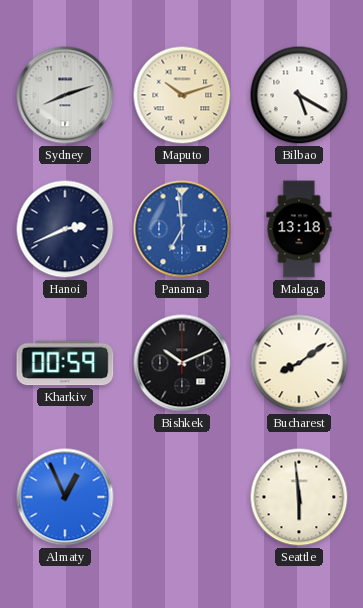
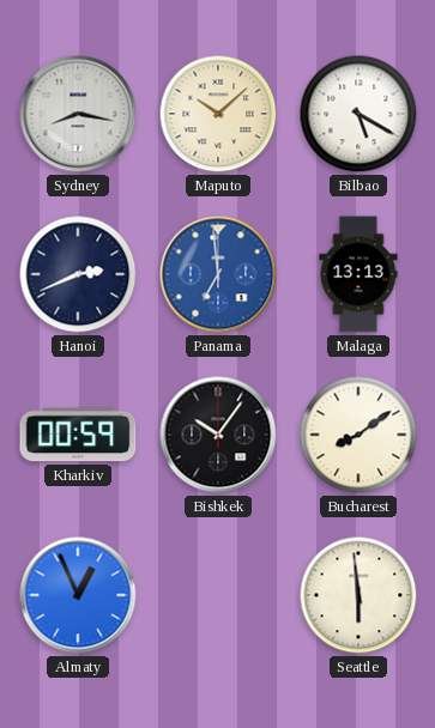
Sydney: 8:12 -> 8:17
Maputo: 10:12 -> 10:08
Malaga: 13:18 -> 13:13
Bishkek: 10:11 -> 10:06
